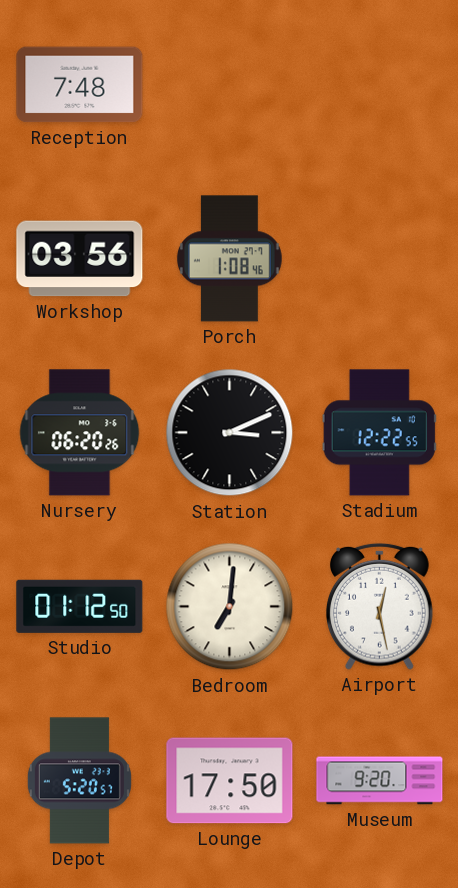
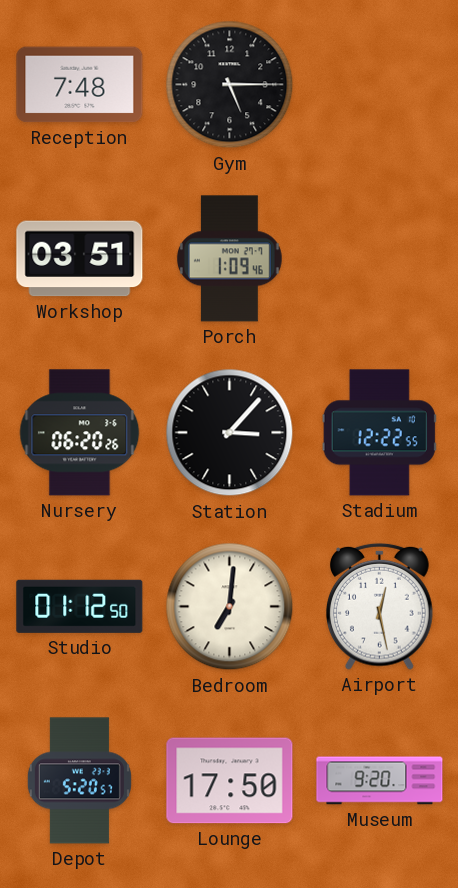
Gym: none -> 5:15
Workshop: 03:56 -> 03:51
Porch: 1:08 -> 1:09
Station: 3:11 -> 3:07
